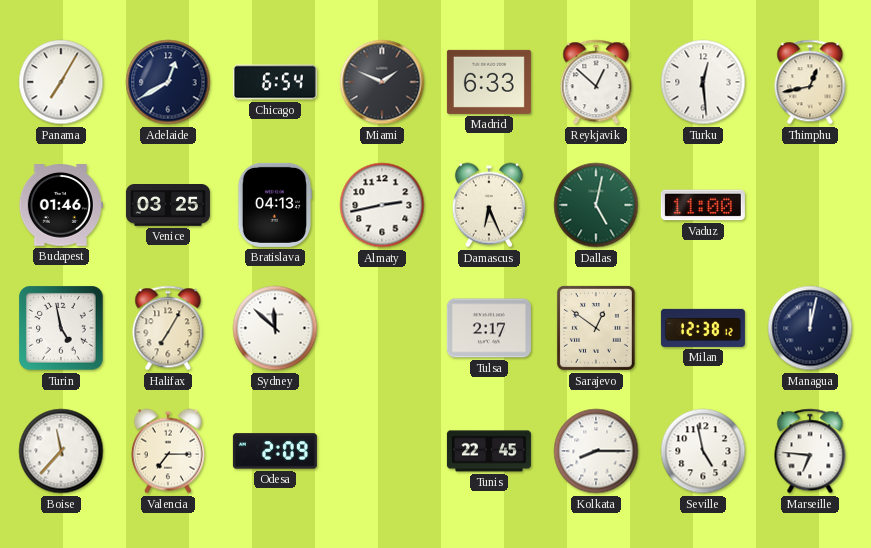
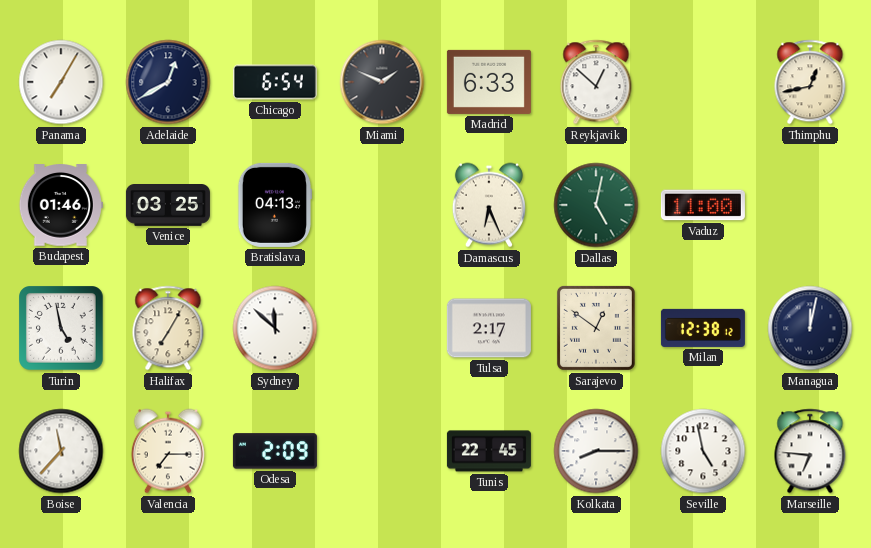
Turku: 12:29 -> none
Almaty: 2:43 -> none
